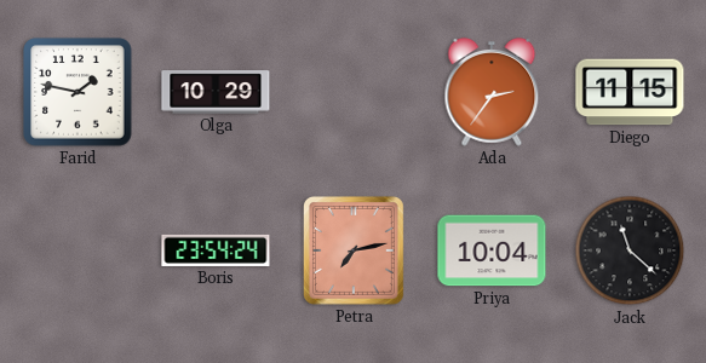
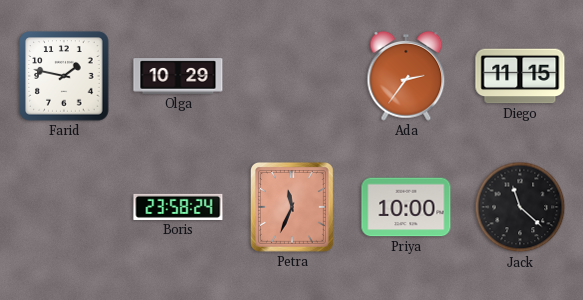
Boris: 23:54 -> 23:58
Petra: 7:13 -> 11:34
Priya: 10:04 -> 10:00
